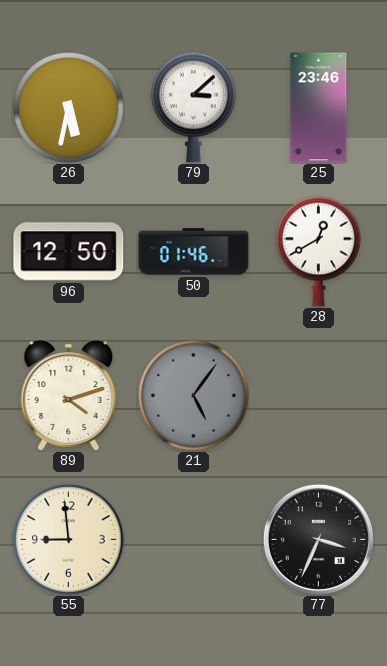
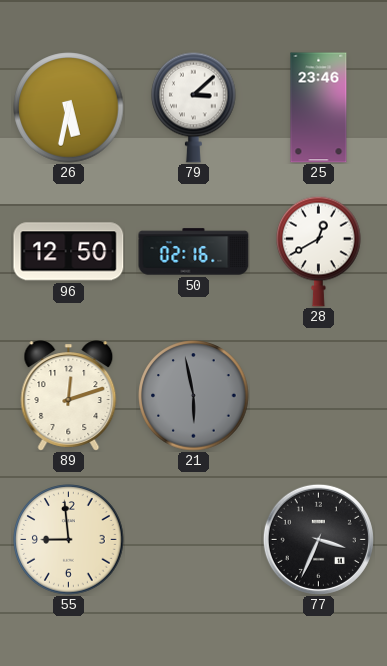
50: 01:46 -> 02:16
89: 4:12 -> 12:12
21: 5:06 -> 5:58
